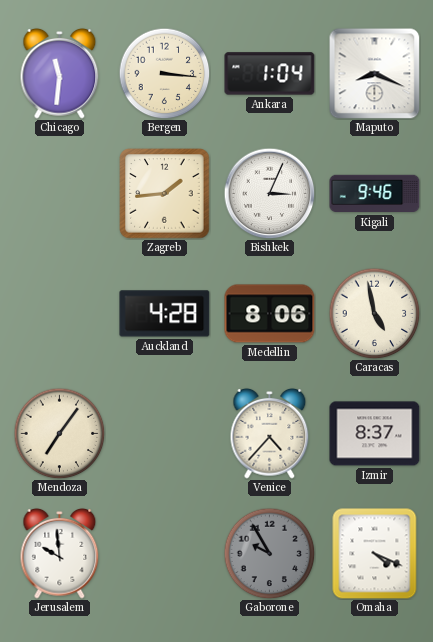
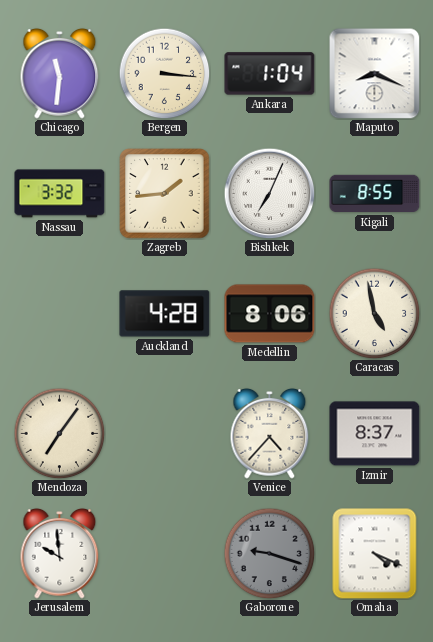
Nassau: none -> 3:32
Bishkek: 3:04 -> 7:04
Kigali: 9:46 -> 8:55
Gaborone: 9:55 -> 9:18
